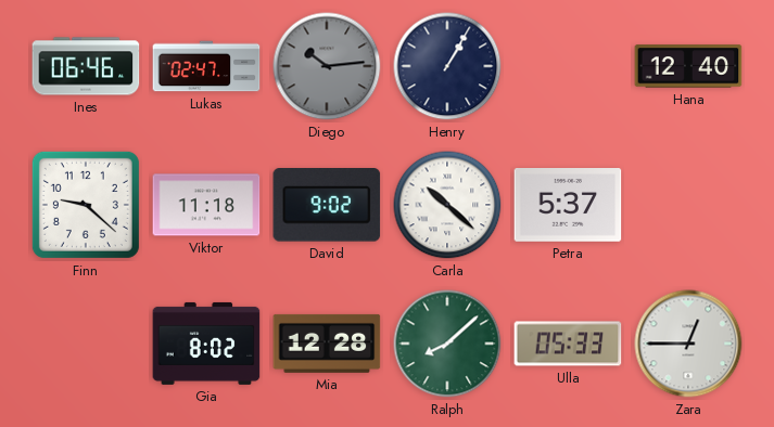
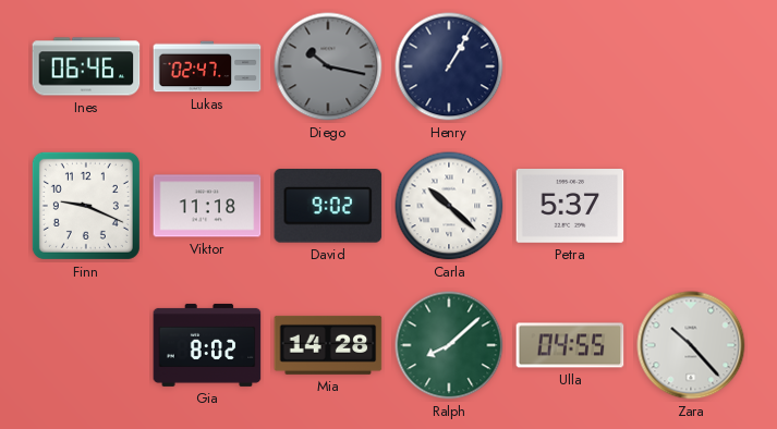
Diego: 10:14 -> 10:17
Hana: 12:40 -> none
Finn: 9:22 -> 9:19
Mia: 12:28 -> 14:28
Ulla: 05:33 -> 04:55
Zara: 12:45 -> 10:23
